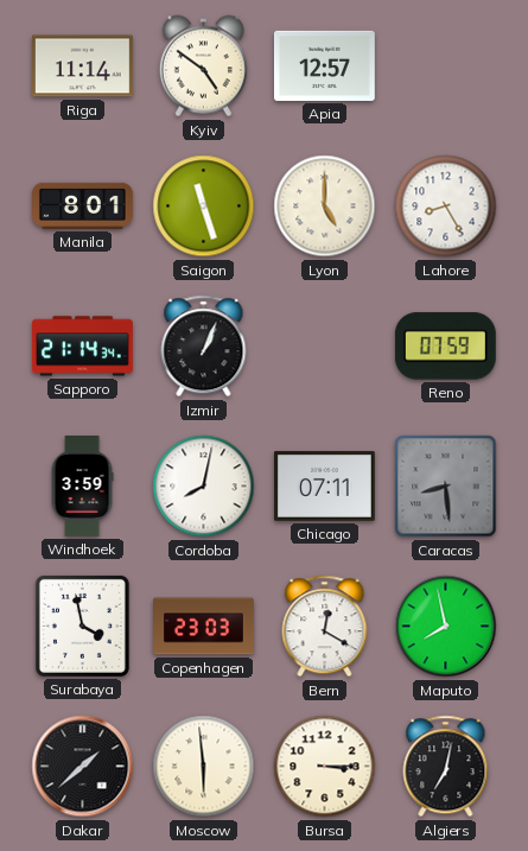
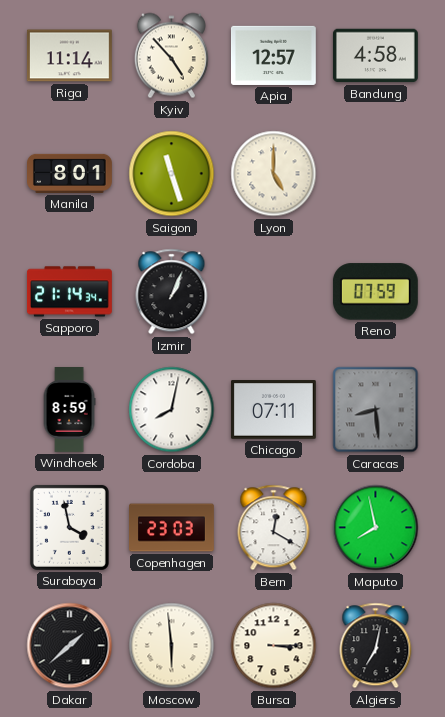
Kyiv: 4:51 -> 4:53
Bandung: none -> 4:58
Lahore: 8:25 -> none
Windhoek: 3:59 -> 8:59
